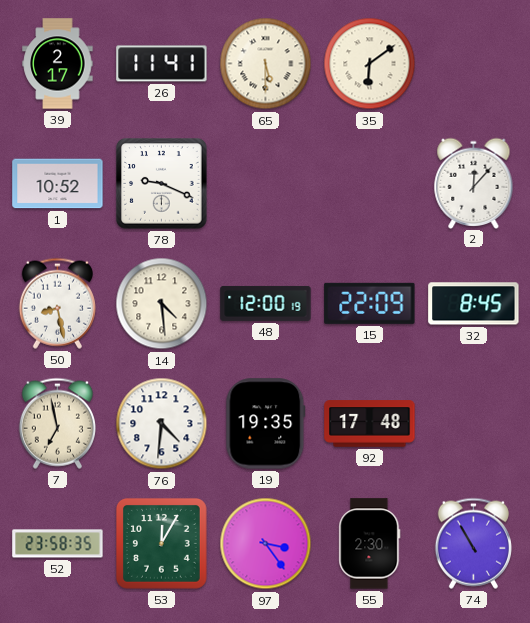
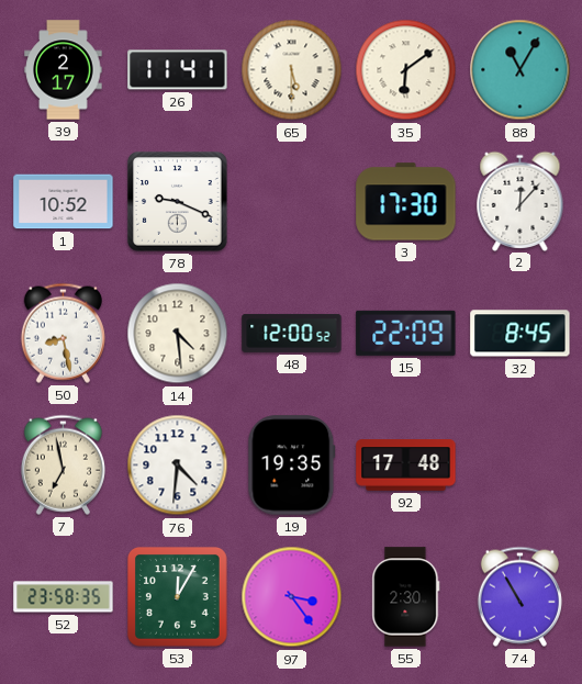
88: none -> 11:05
3: none -> 17:30
48: 12:00:19 -> 12:00:52
